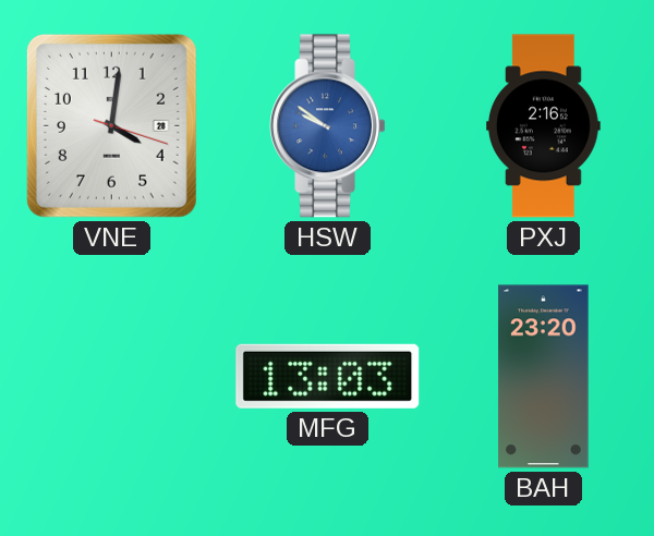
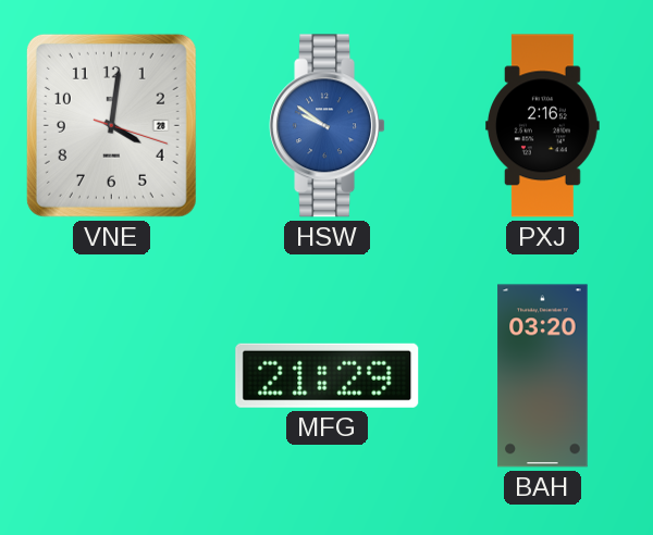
MFG: 13:03 -> 21:29
BAH: 23:20 -> 03:20
